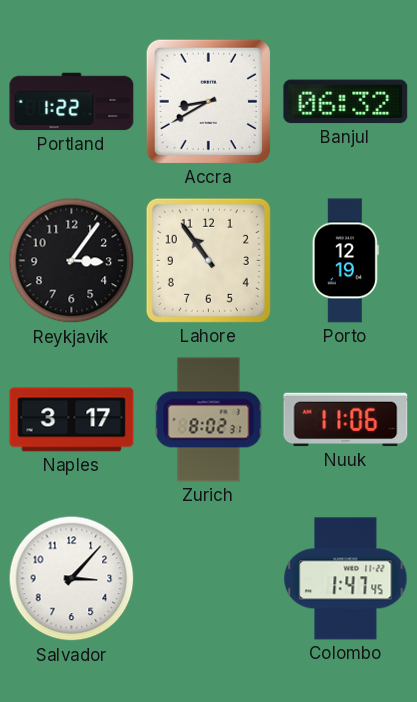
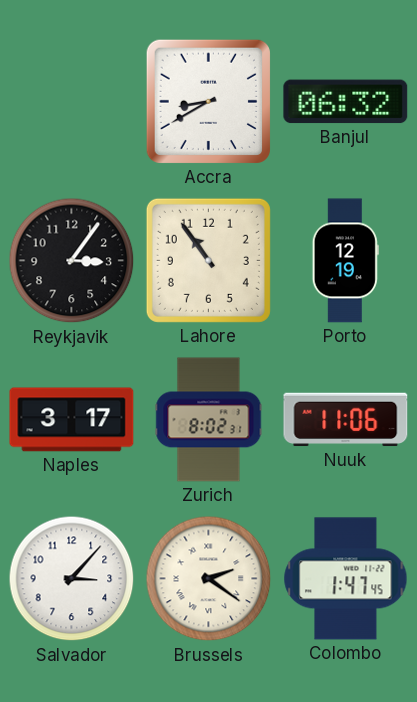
Portland: 1:22 -> none
Brussels: none -> 2:21
